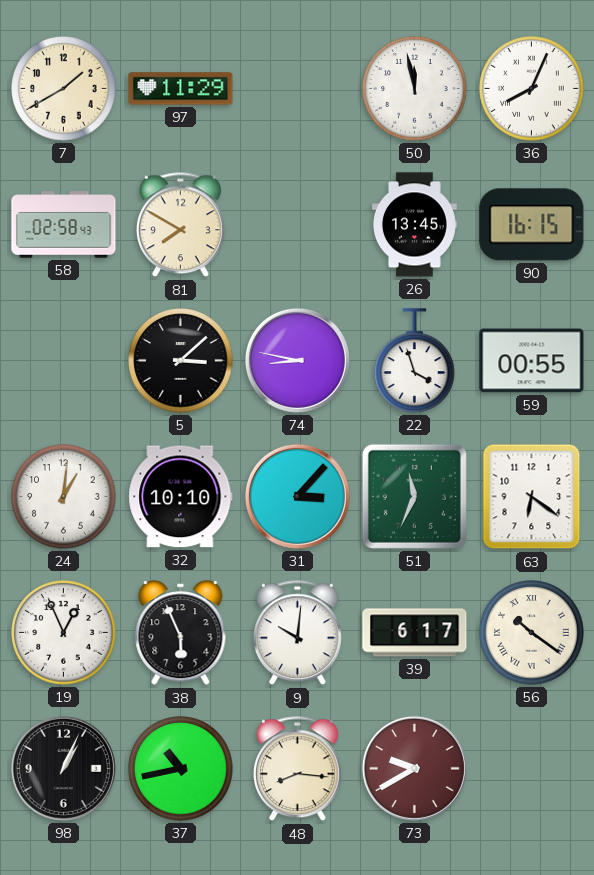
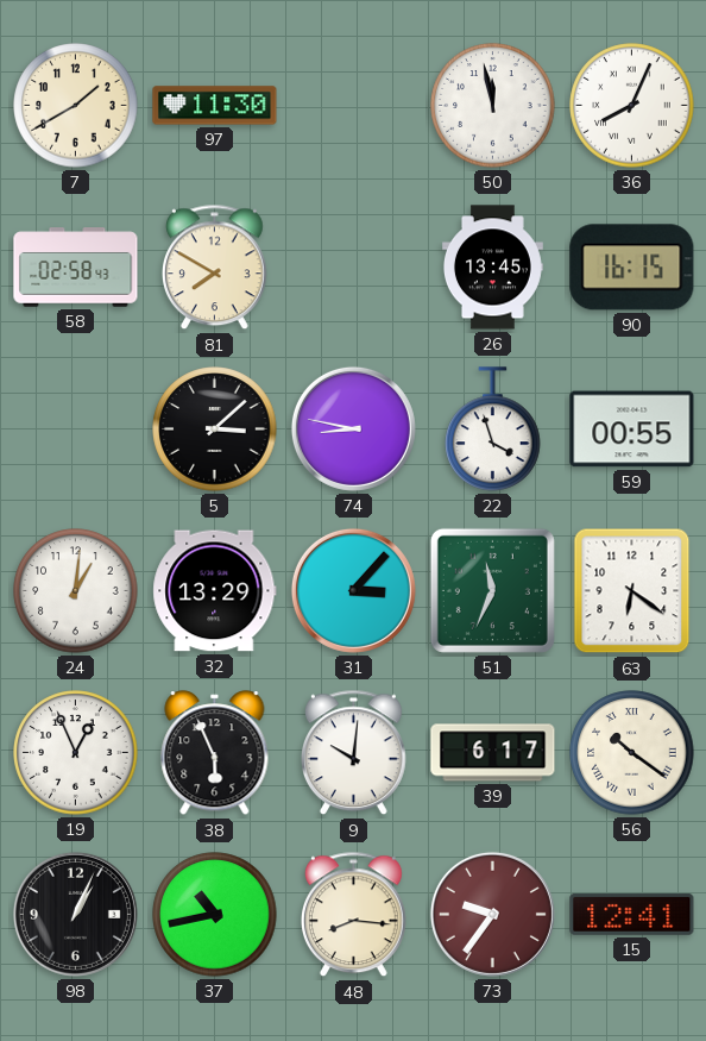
97: 11:29 -> 11:30
32: 10:10 -> 13:29
73: 9:40 -> 9:36
15: none -> 12:41
